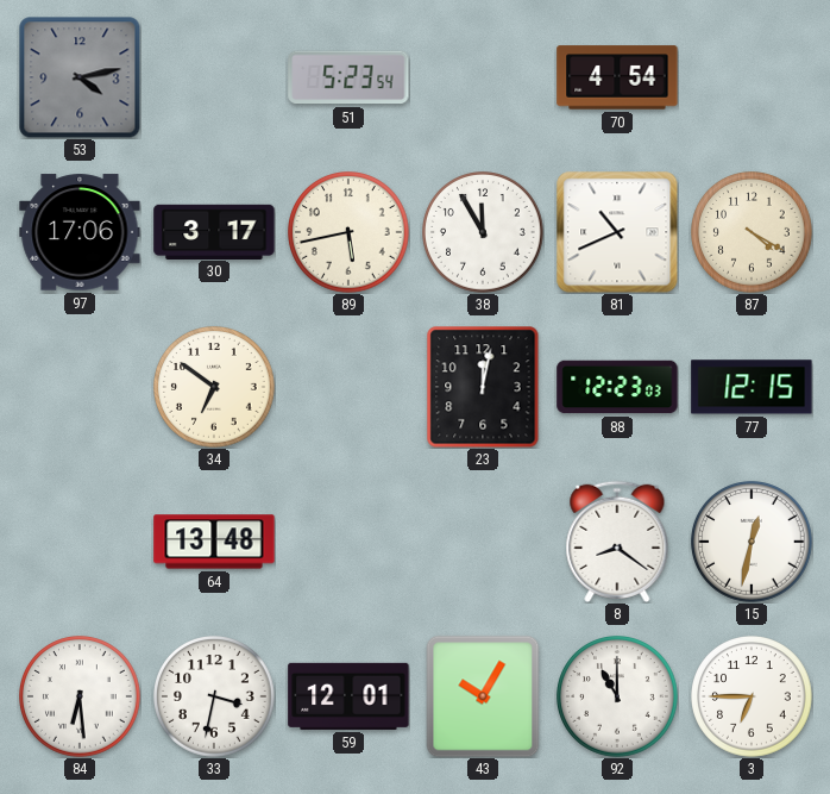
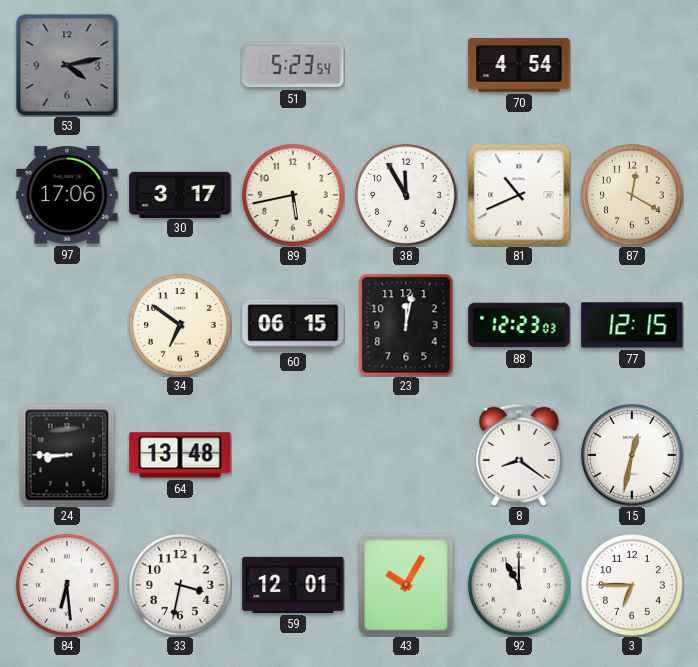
87: 4:20 -> 12:20
60: none -> 06:15
24: none -> 8:45
